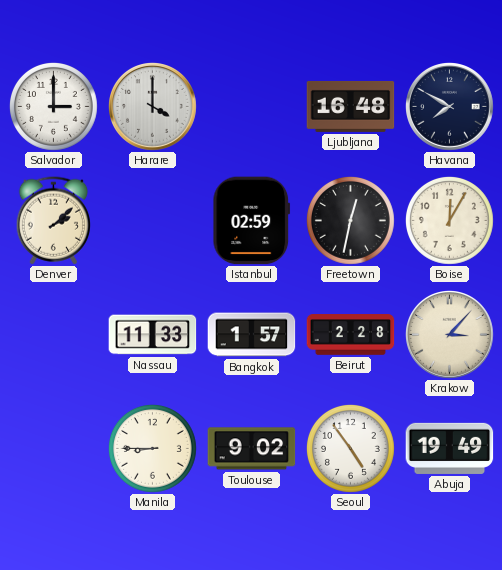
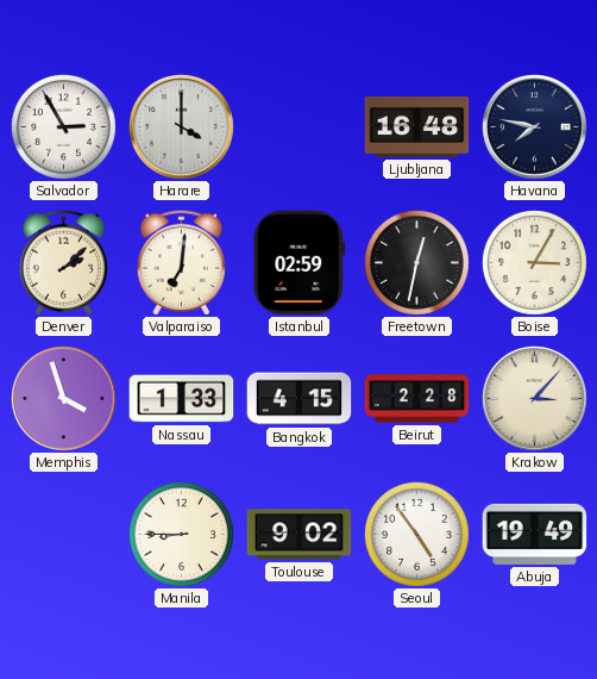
Salvador: 3:00 -> 2:55
Havana: 7:50 -> 7:47
Valparaiso: none -> 7:01
Boise: 12:05 -> 3:05
Memphis: none -> 3:57
Nassau: 11:33 -> 1:33
Bangkok: 1:57 -> 4:15
